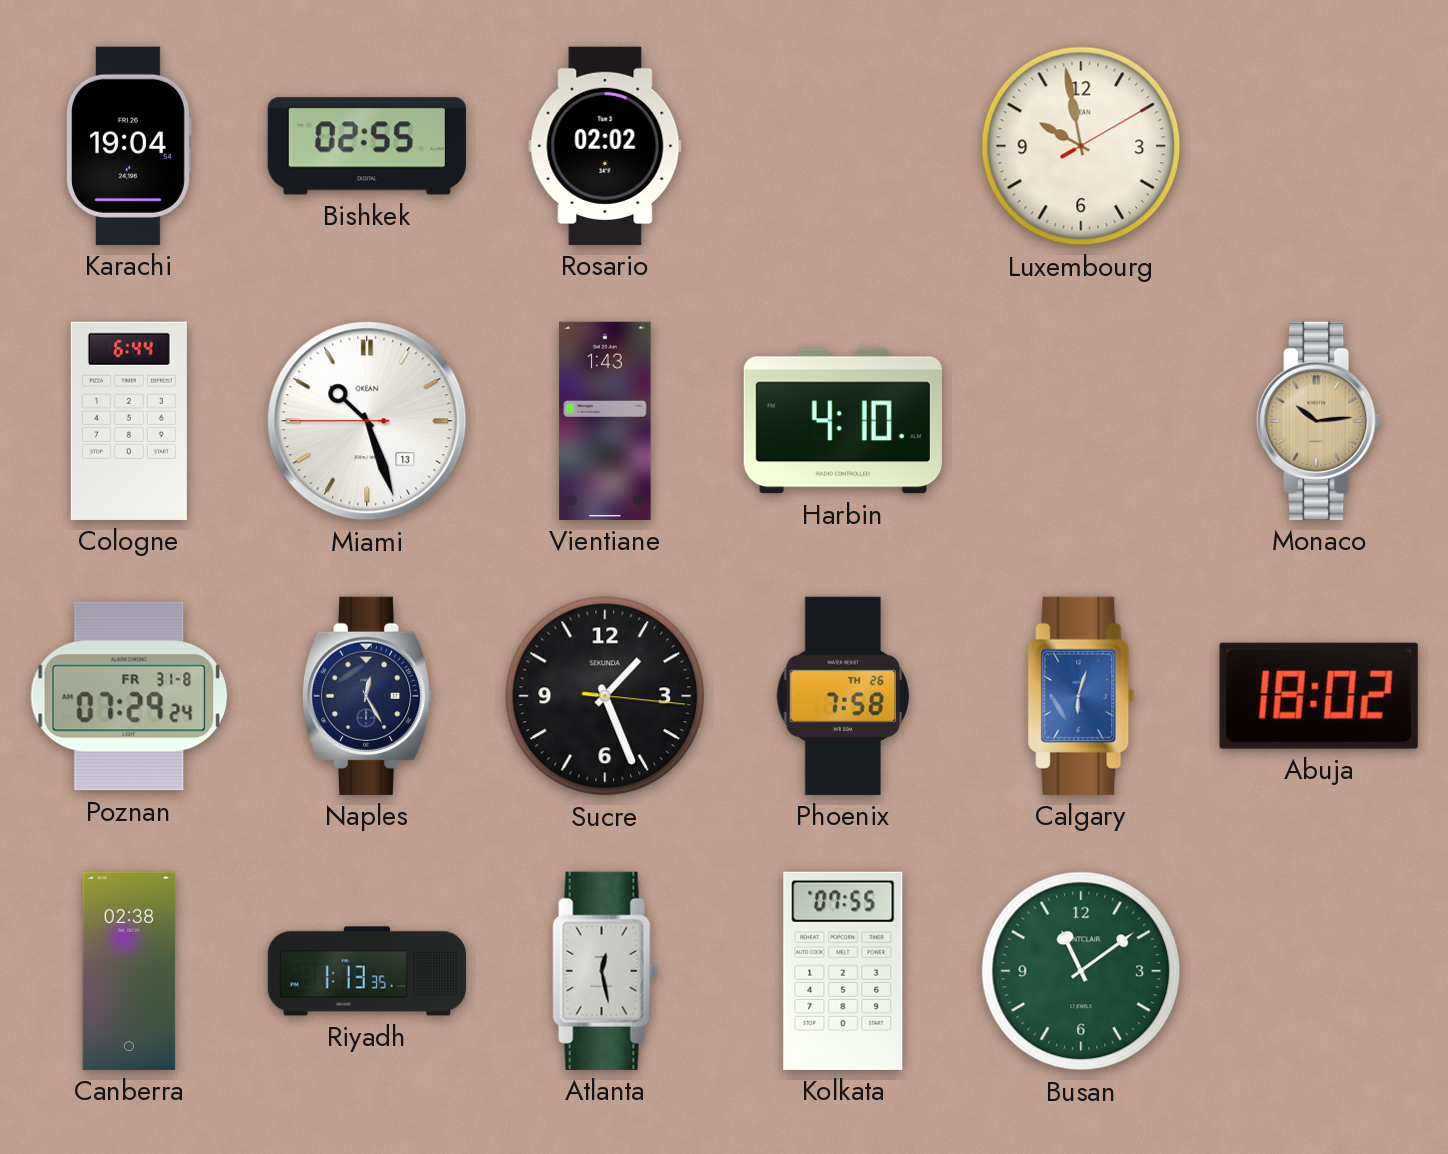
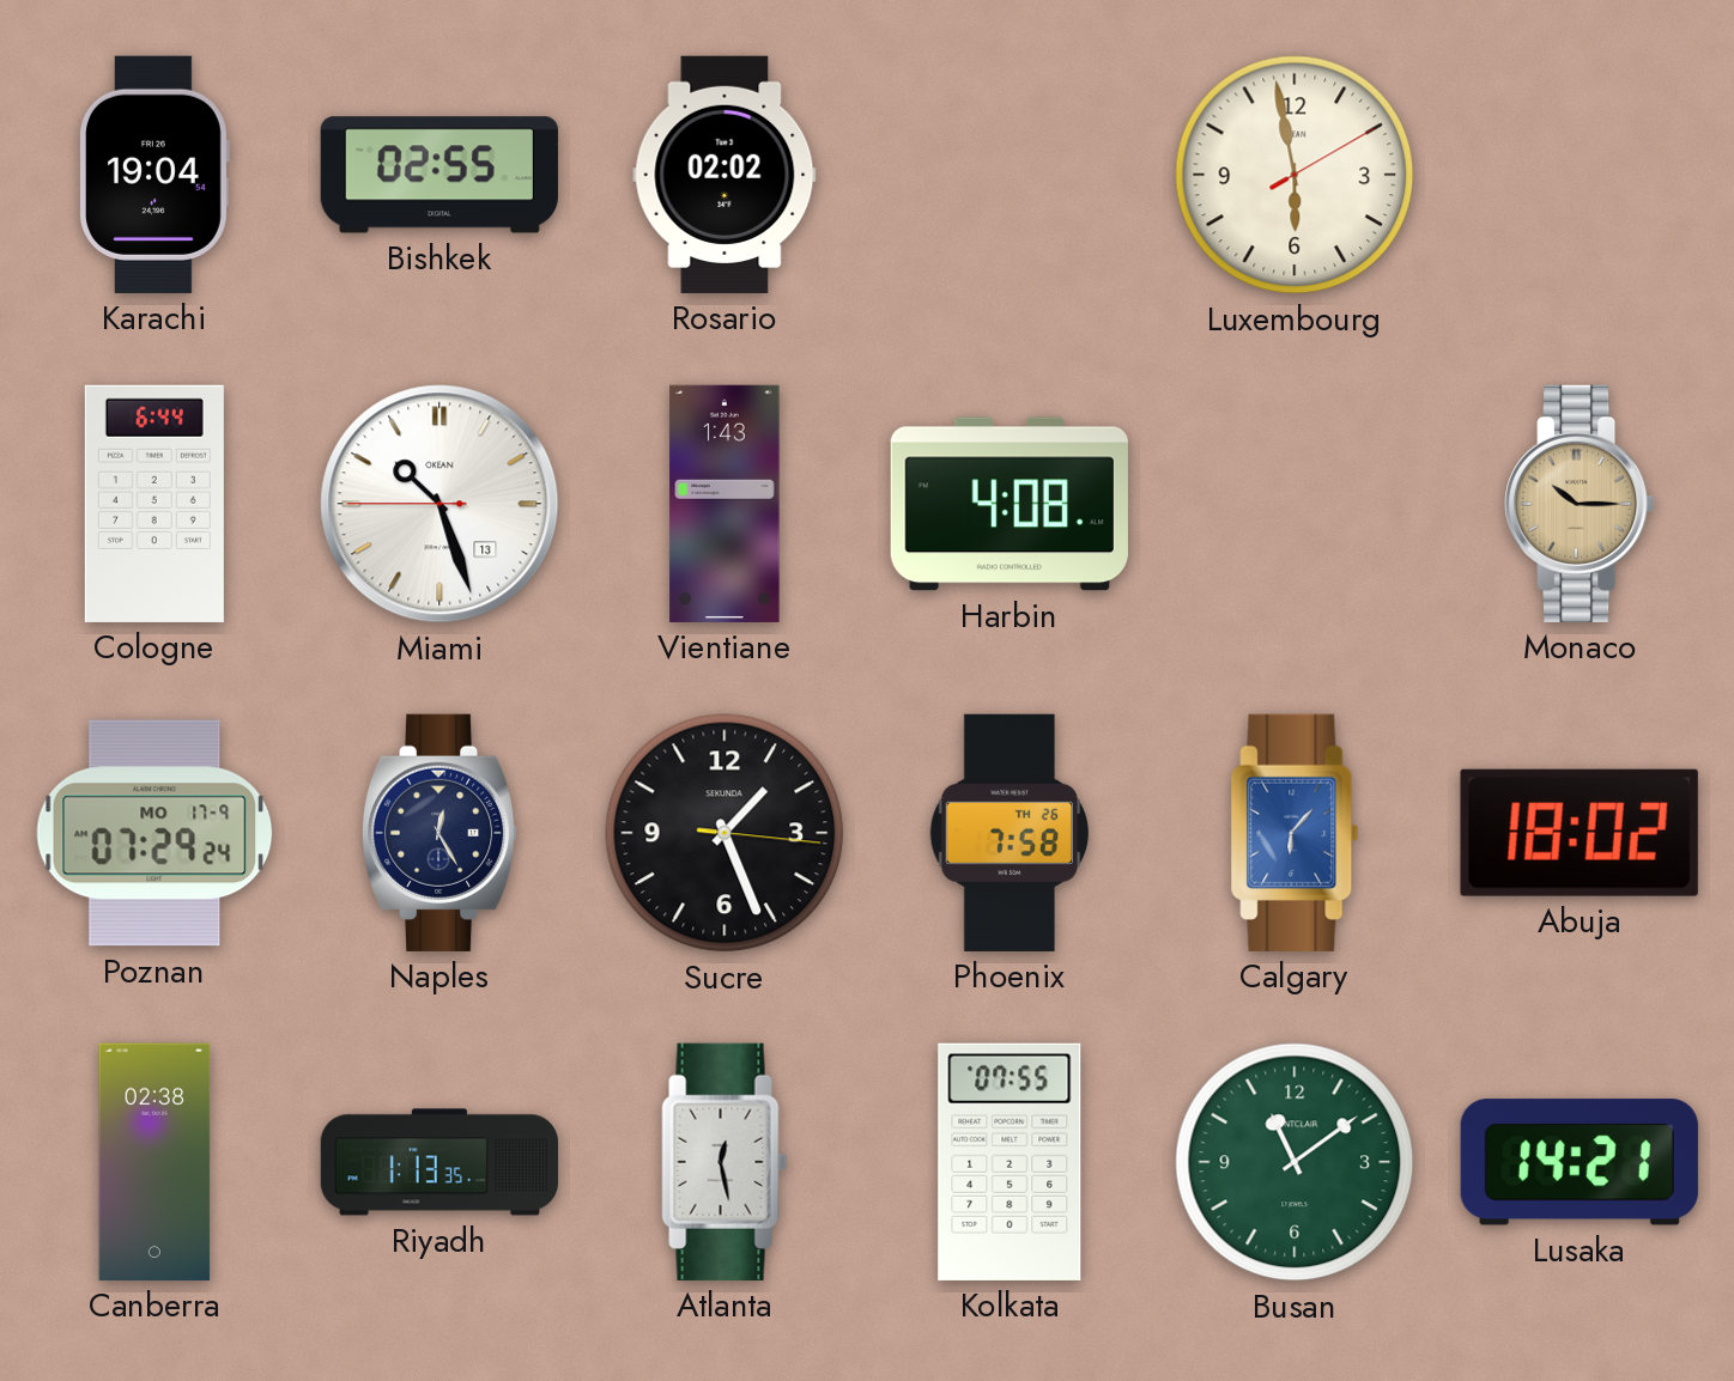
Luxembourg: 9:58 -> 5:58
Harbin: 4:10 -> 4:08
Monaco: 10:14 -> 10:15
Poznan date: FR 31-8 -> MO 17-9
Calgary: 6:03 -> 6:07
Lusaka: none -> 14:21
